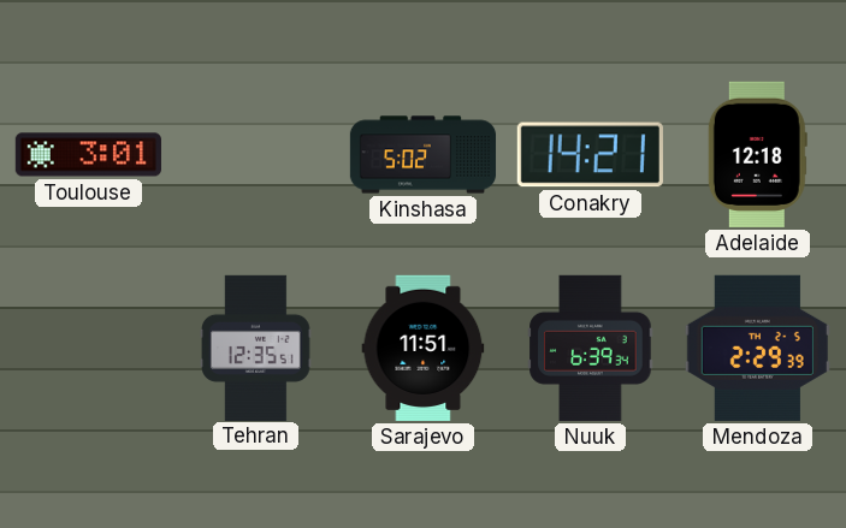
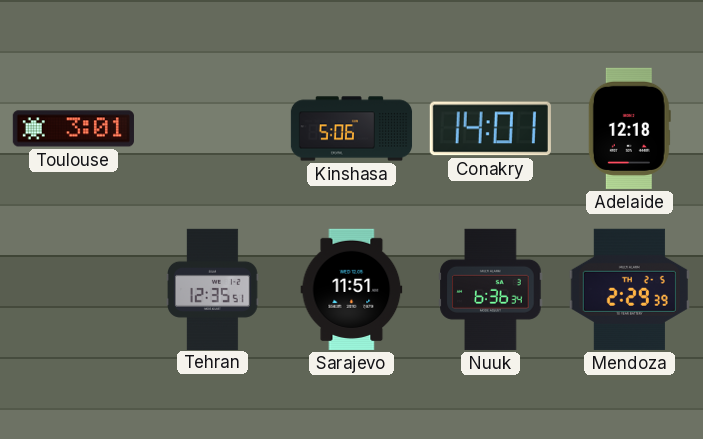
Kinshasa: 5:02 -> 5:06
Conakry: 14:21 -> 14:01
Nuuk: 6:39 -> 6:36
